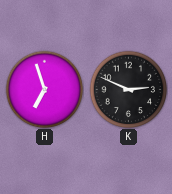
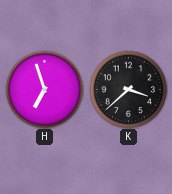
K: 2:49 -> 3:38
